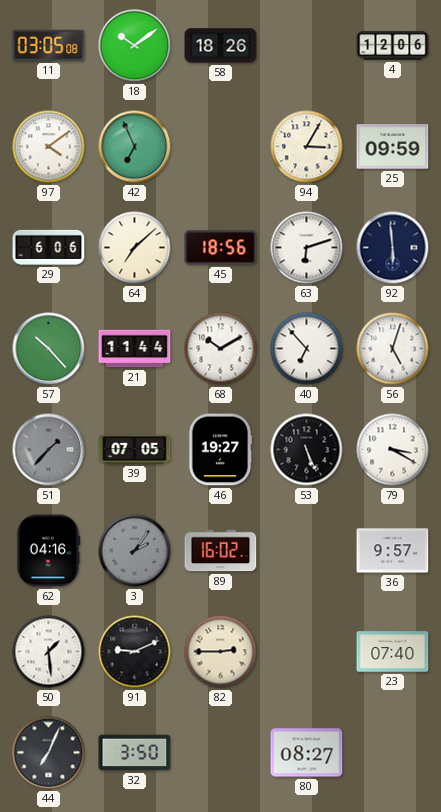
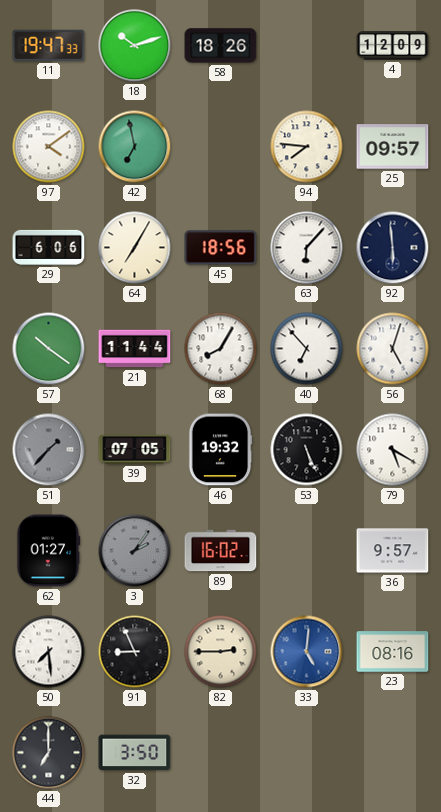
11: 03:05 -> 19:47
18: 10:09 -> 10:12
4: 12:06 -> 12:09
42: 6:56 -> 6:58
94: 3:05 -> 7:46
25: 09:59 -> 09:57
64: 7:08 -> 7:05
63: 6:12 -> 6:07
57: 10:23 -> 10:21
68: 10:10 -> 8:05
46: 19:27 -> 19:32
79: 3:20 -> 5:20
62: 04:16 -> 01:27
50: 1:29 -> 7:29
91: 9:11 -> 8:56
33: none -> 5:01
23: 07:40 -> 08:16
44: 7:04 -> 7:00
80: 08:27 -> none
